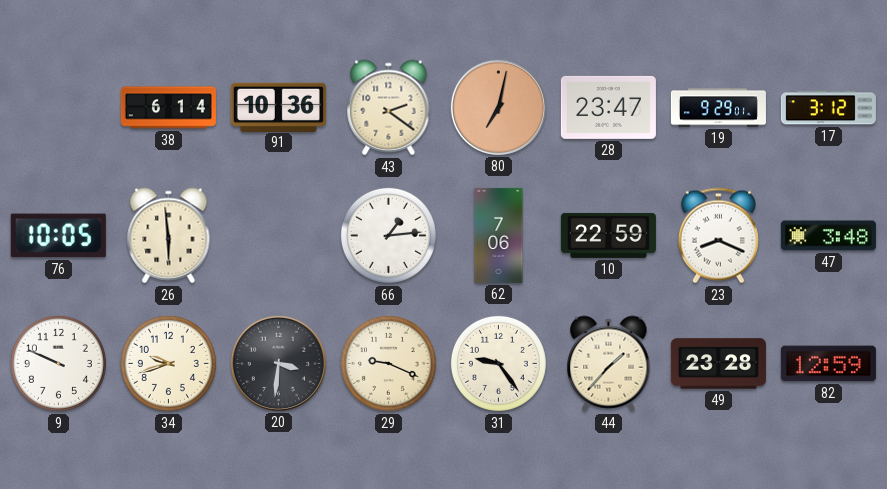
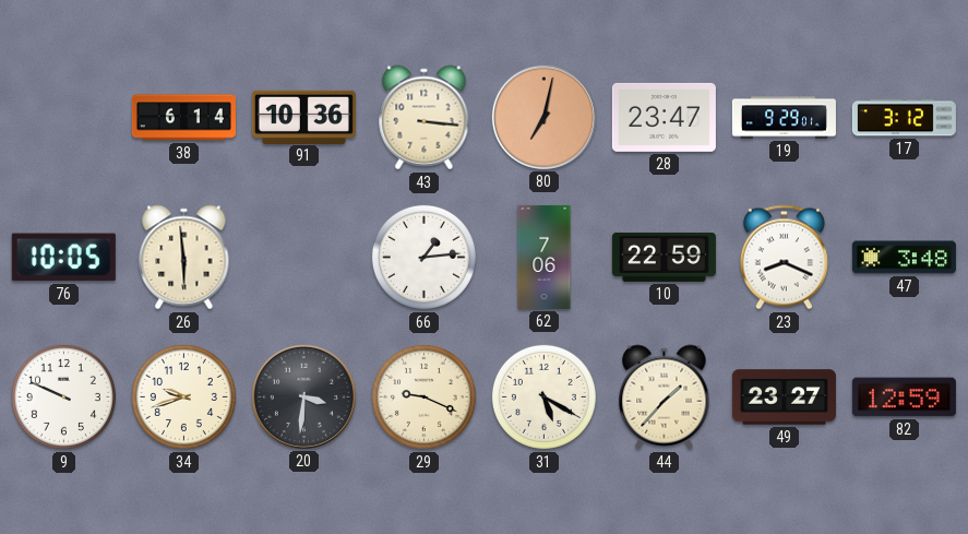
43: 2:21 -> 3:16
31: 9:24 -> 5:20
49: 23:28 -> 23:27
